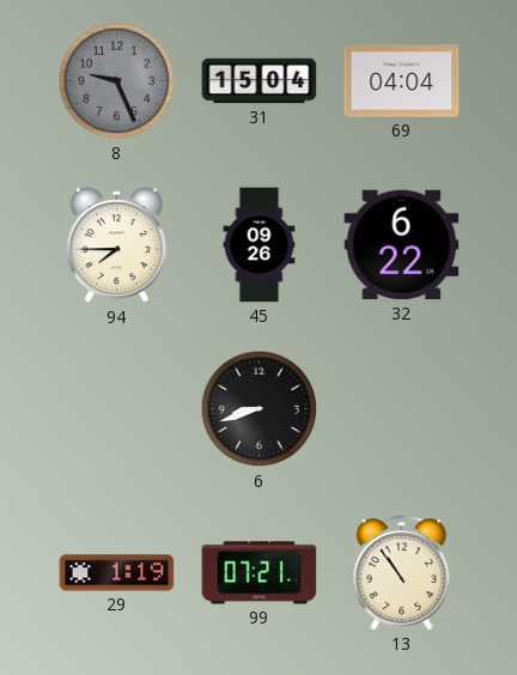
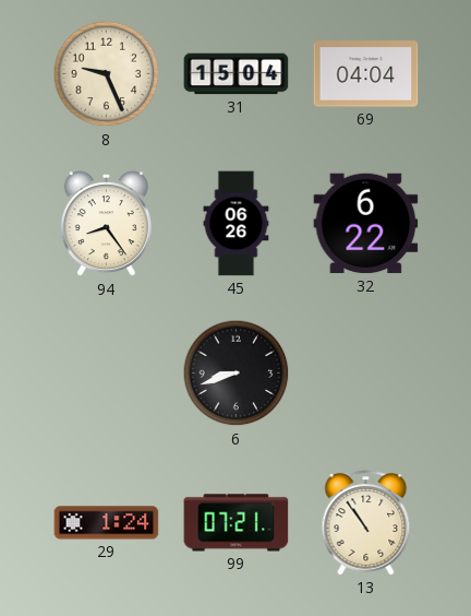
8 dial: grey -> cream
94: 7:45 -> 8:24
45: 09:26 -> 06:26
29: 1:19 -> 1:24
